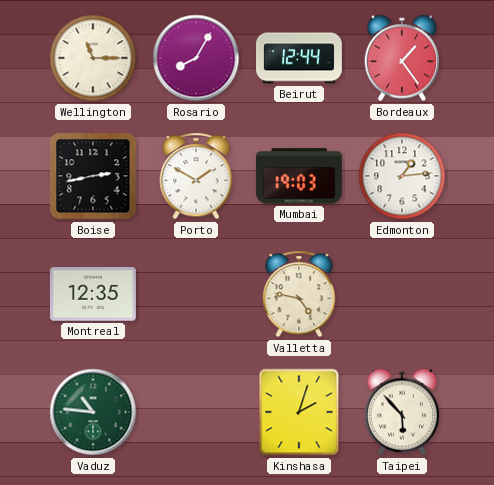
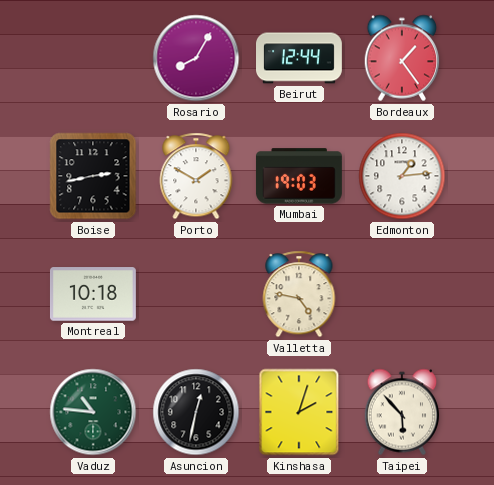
Wellington: 11:15 -> none
Montreal: 12:35 -> 10:18
Asuncion: none -> 12:32
